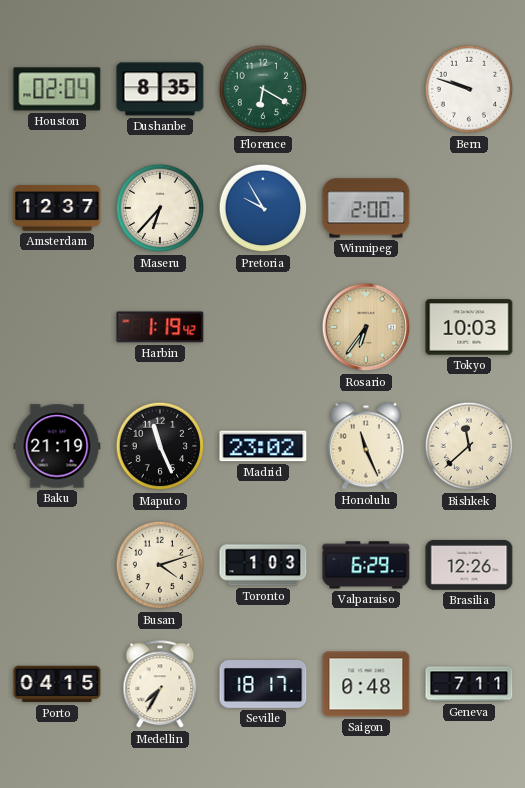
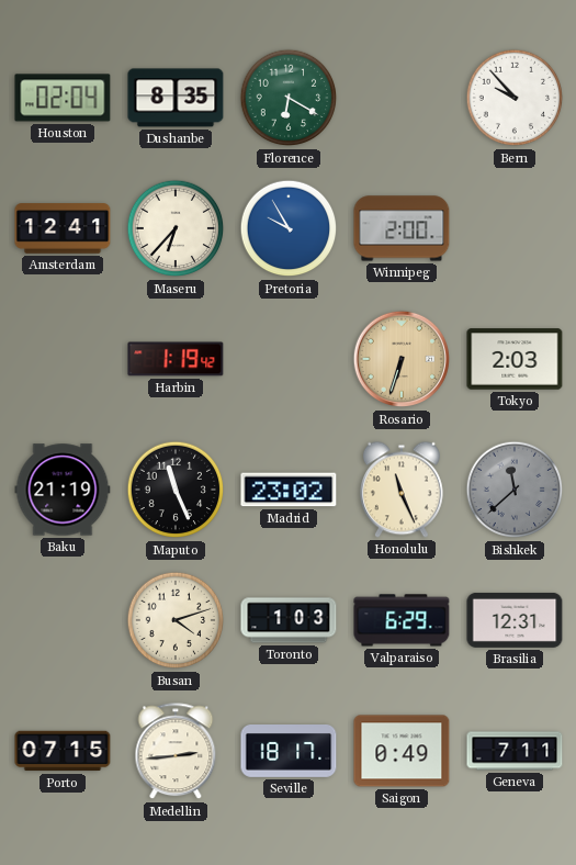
Bern: 9:48 -> 9:53
Amsterdam: 12:37 -> 12:41
Rosario: 6:36 -> 6:33
Tokyo: 10:03 -> 2:03
Bishkek dial: cream -> grey
Brasilia: 12:26 -> 12:31
Porto: 04:15 -> 07:15
Medellin: 7:35 -> 2:44
Saigon: 0:48 -> 0:49
